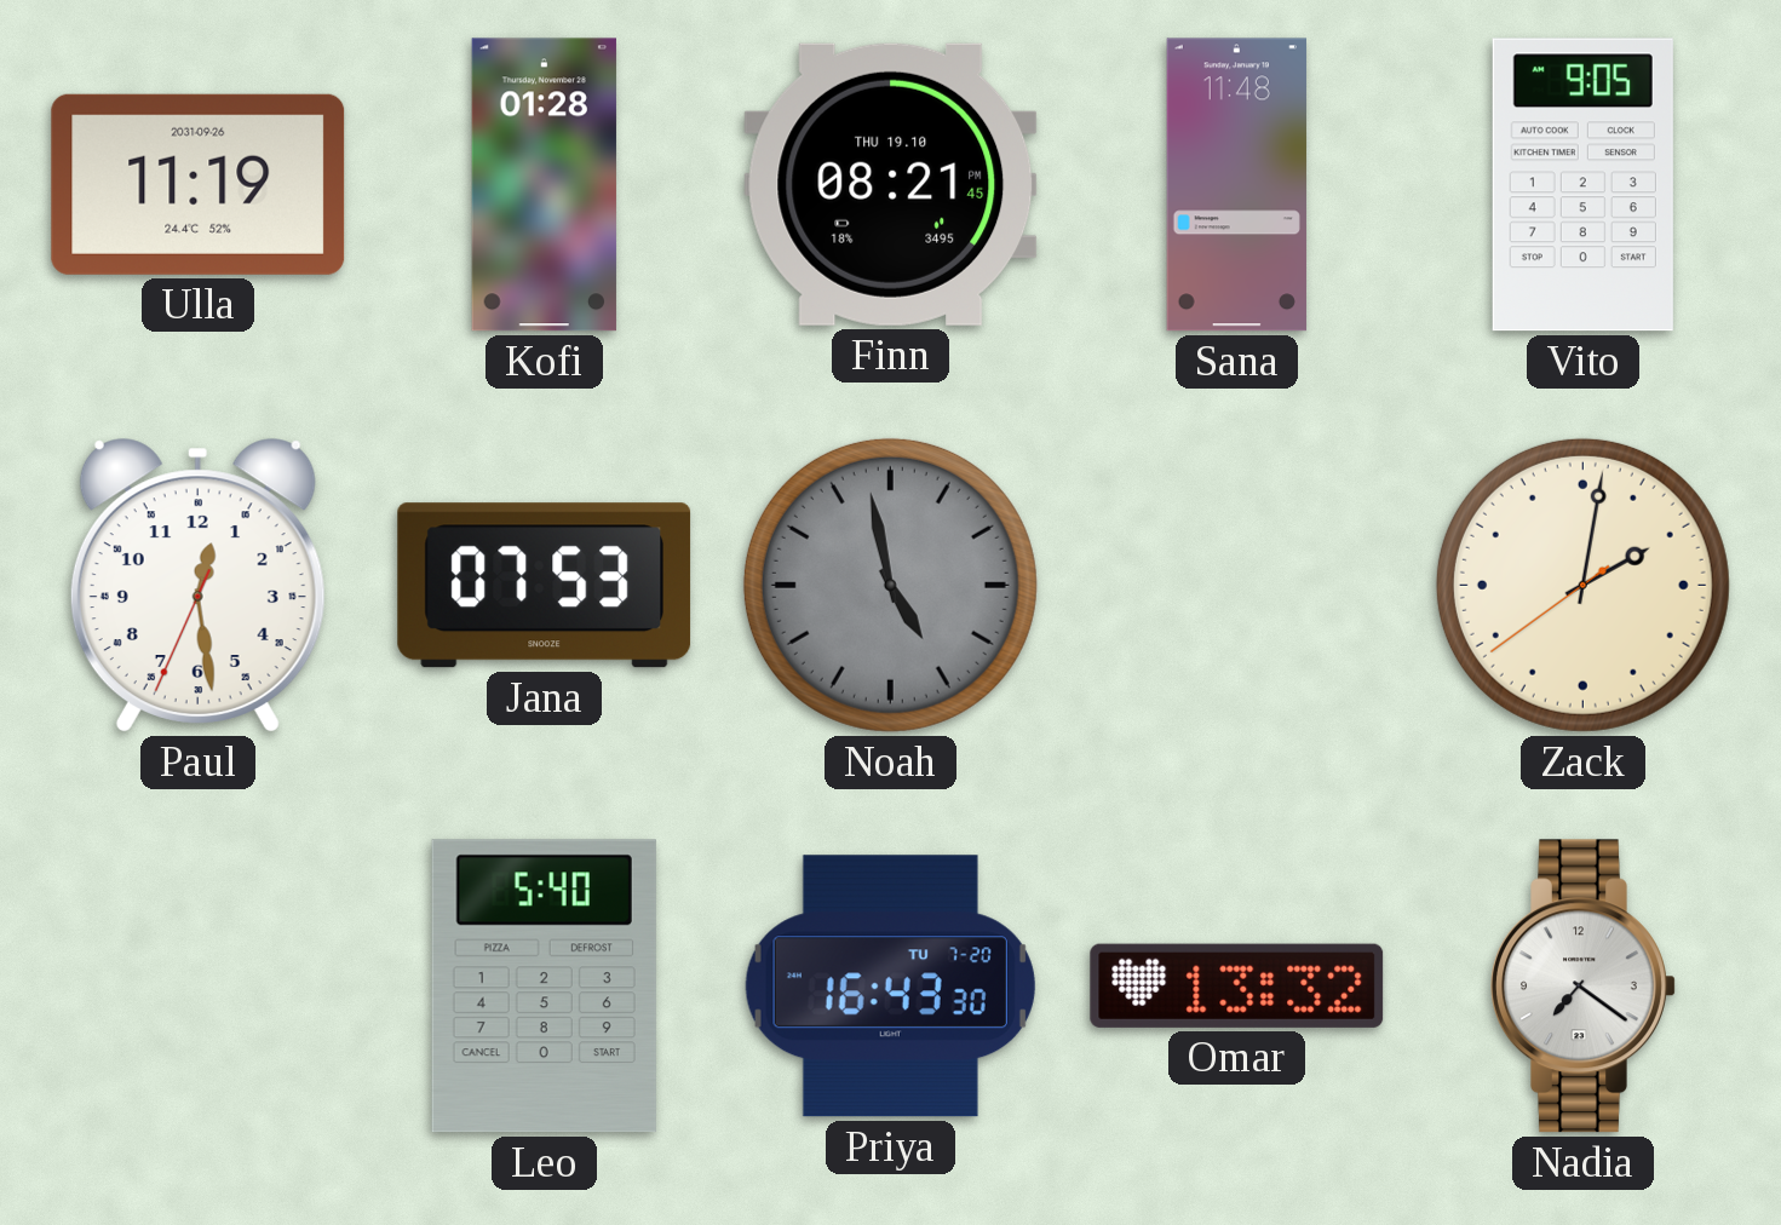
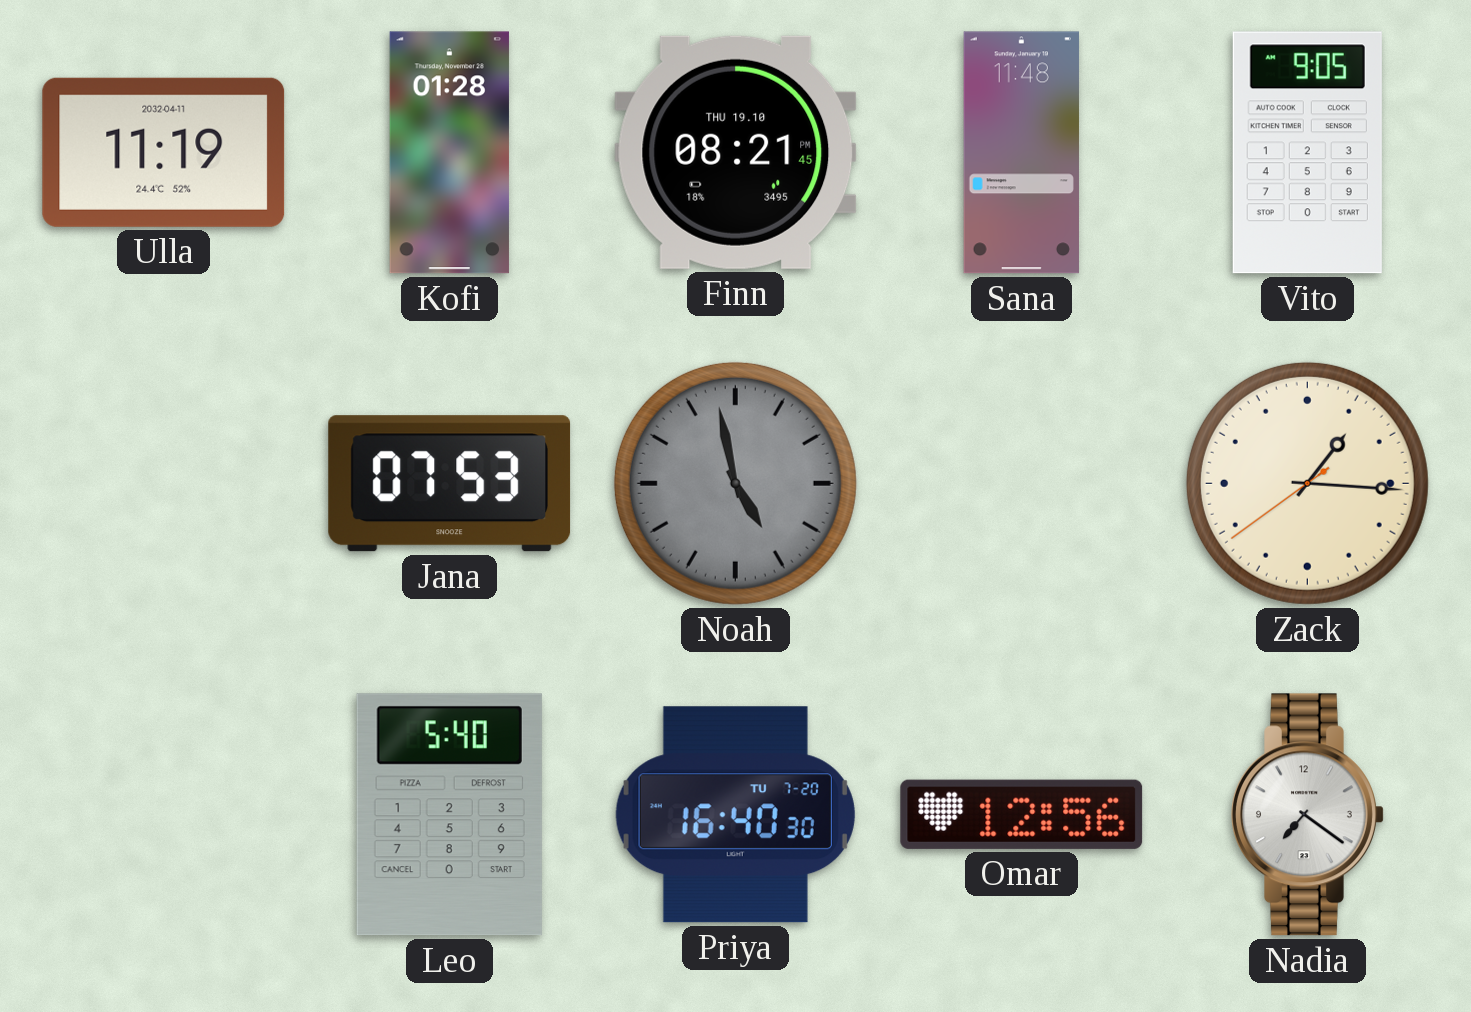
Ulla date: 2031-09-26 -> 2032-04-11
Paul: 12:28 -> none
Zack: 2:01 -> 1:15
Priya: 16:43 -> 16:40
Omar: 13:32 -> 12:56
